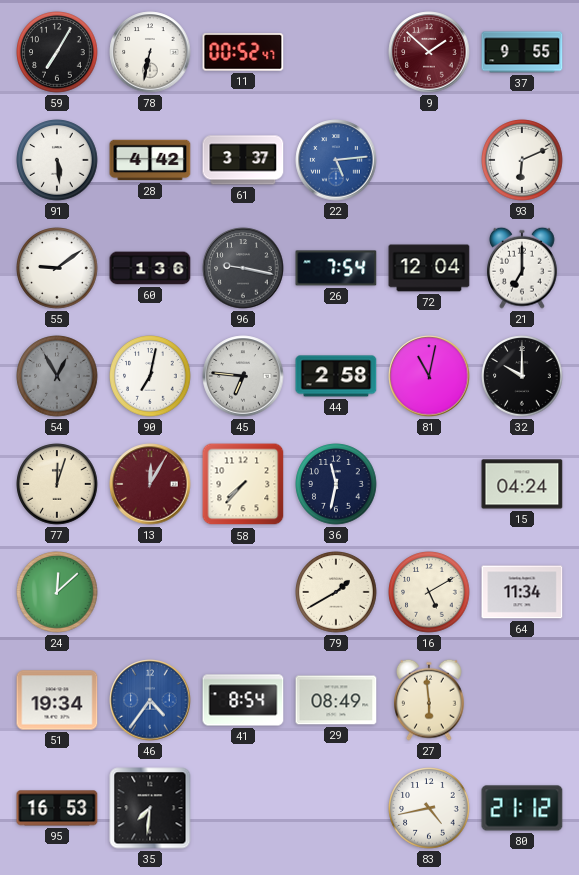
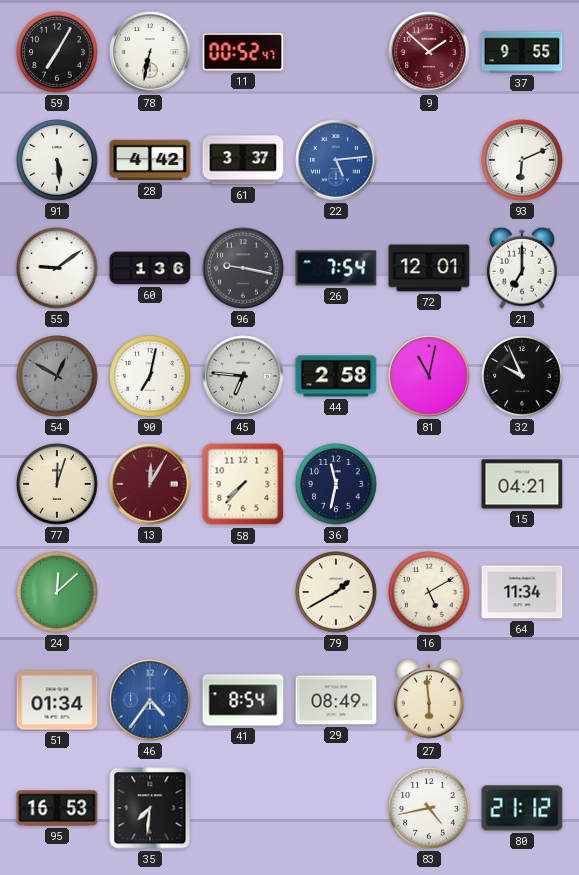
72: 12:04 -> 12:01
54: 12:55 -> 12:50
32: 10:00 -> 9:56
15: 04:24 -> 04:21
51: 19:34 -> 01:34
